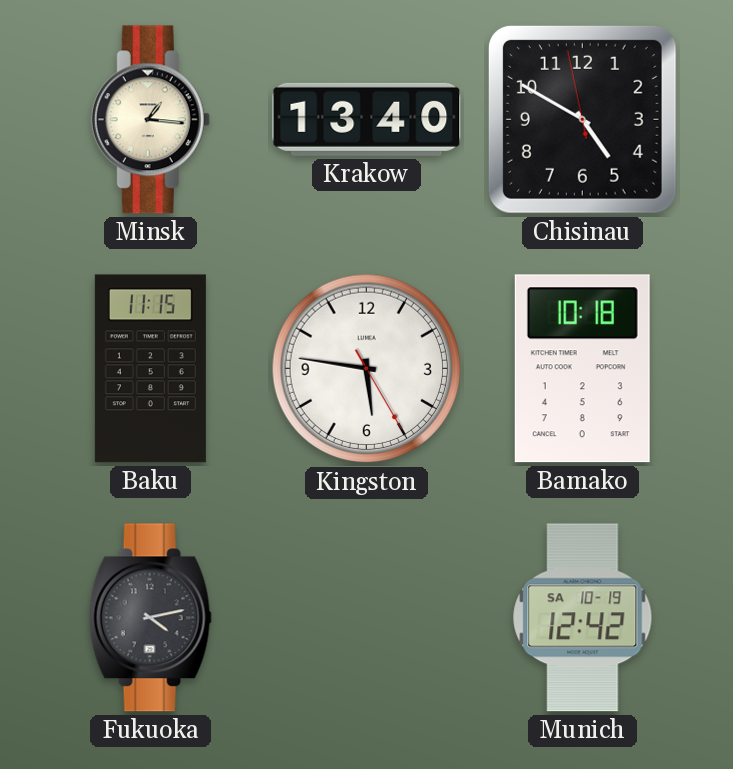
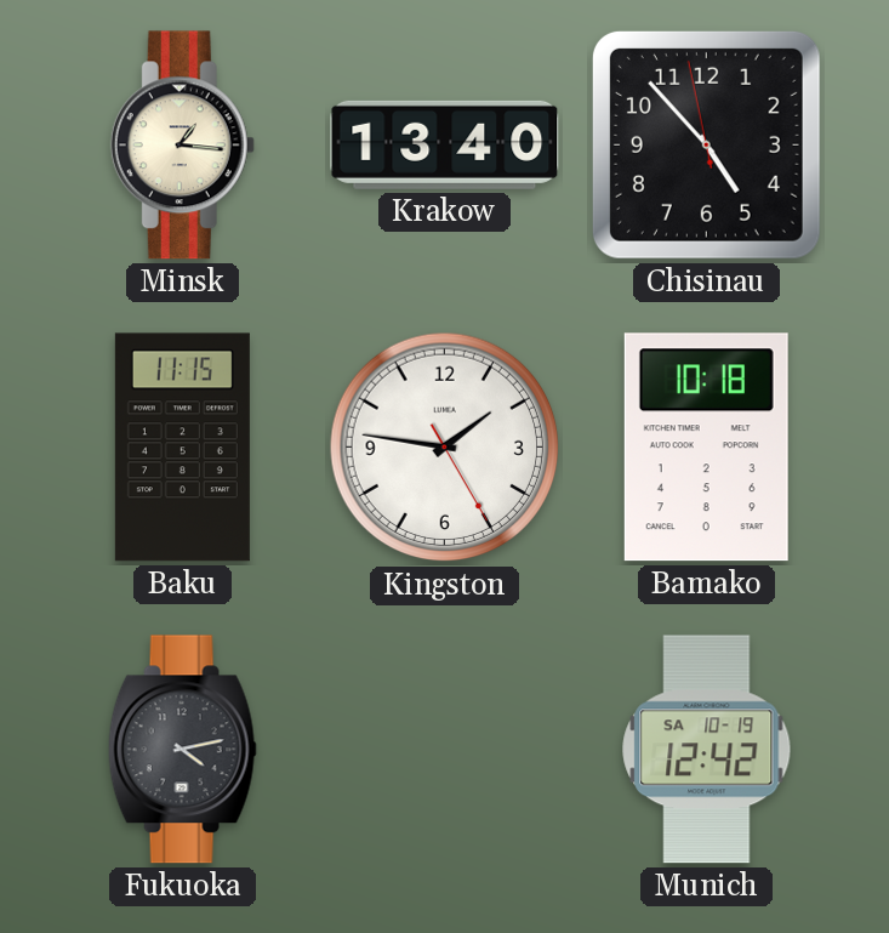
Chisinau: 4:49 -> 4:52
Kingston: 5:46 -> 1:46
